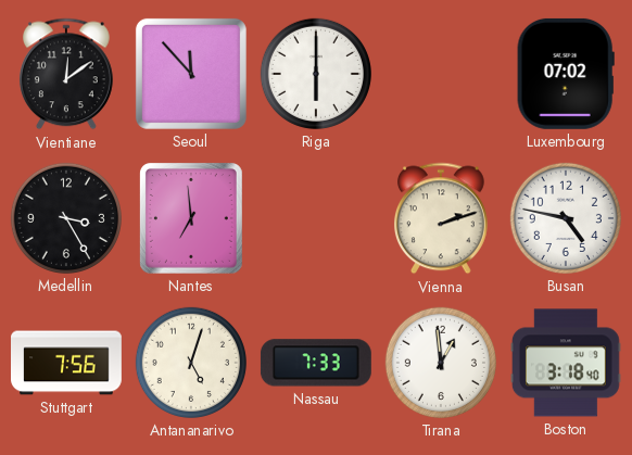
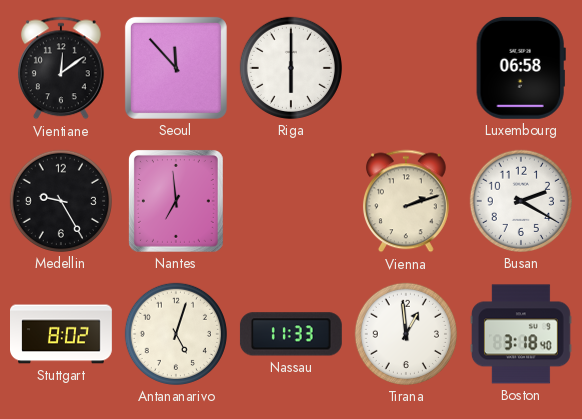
Luxembourg: 07:02 -> 06:58
Medellin: 3:25 -> 9:25
Busan: 4:47 -> 2:20
Stuttgart: 7:56 -> 8:02
Nassau: 7:33 -> 11:33
